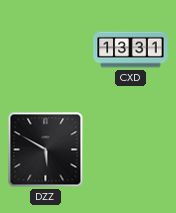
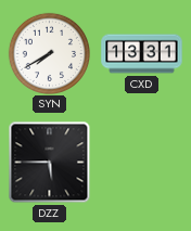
SYN: none -> 7:40
DZZ: 5:50 -> 5:45
